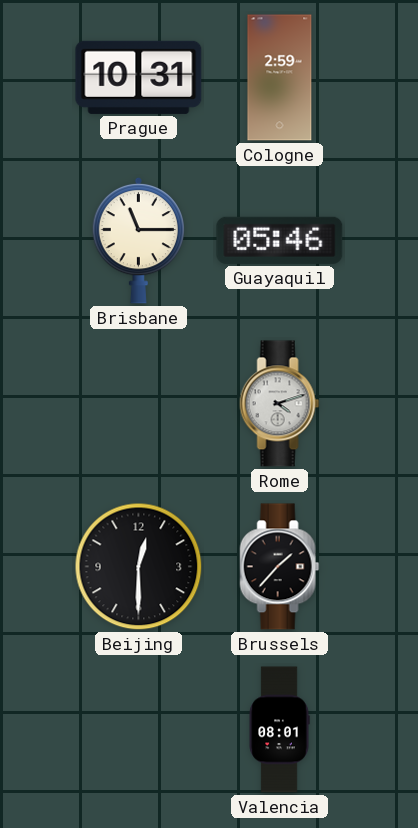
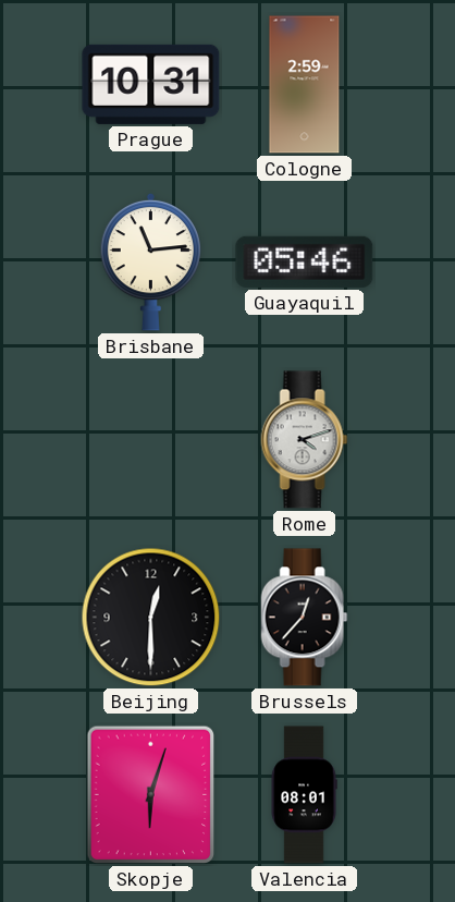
Brisbane: 11:15 -> 11:14
Brussels: 1:37 -> 12:37
Skopje: none -> 6:03
